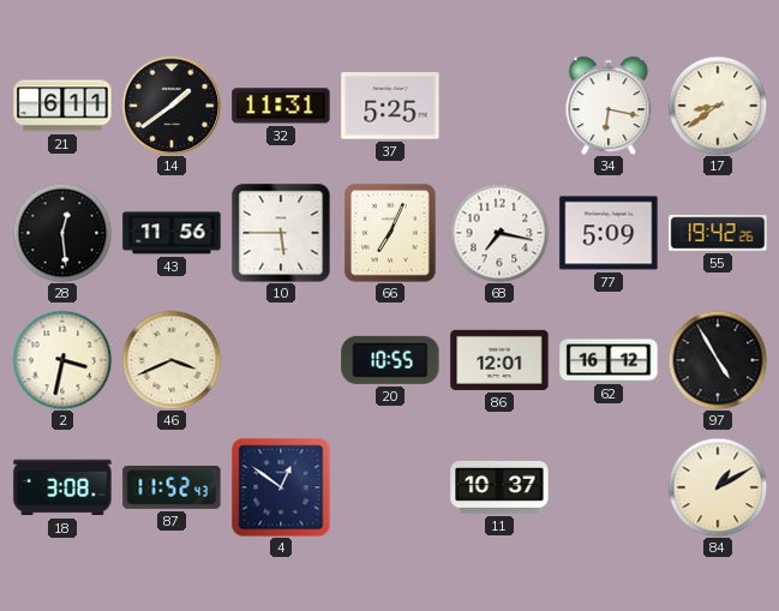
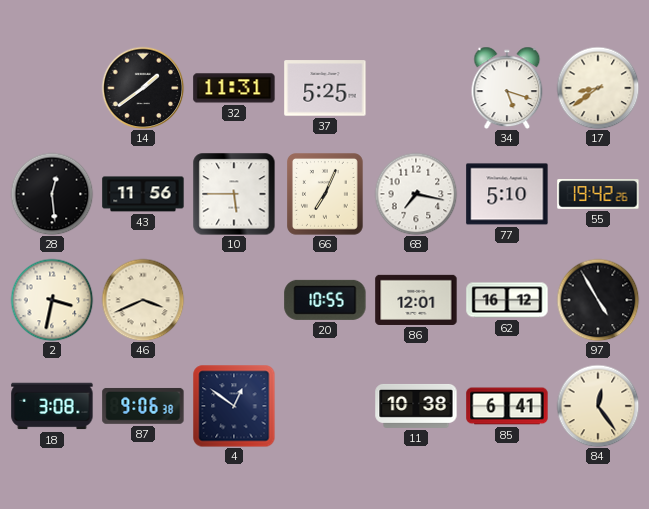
21: 6:11 -> none
34: 6:17 -> 5:18
77: 5:09 -> 5:10
87: 11:52 -> 9:06
11: 10:37 -> 10:38
85: none -> 6:41
84: 1:10 -> 12:24
